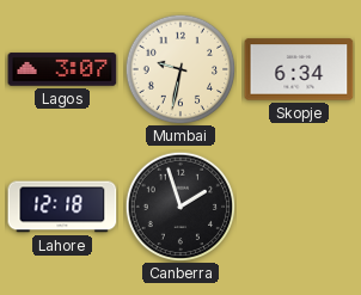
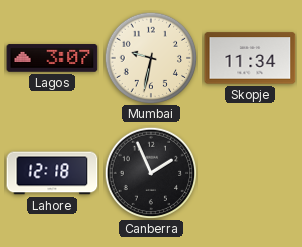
Skopje: 6:34 -> 11:34
Canberra: 1:57 -> 1:56
